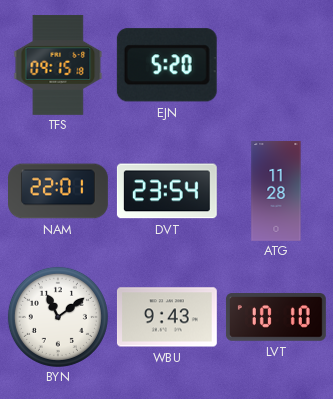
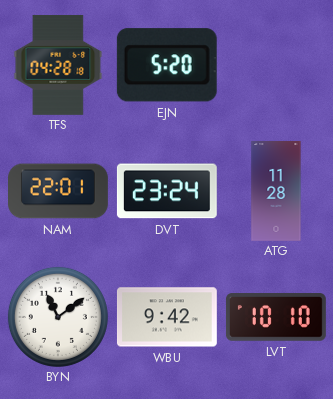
TFS: 09:15 -> 04:28
DVT: 23:54 -> 23:24
WBU: 9:43 -> 9:42
